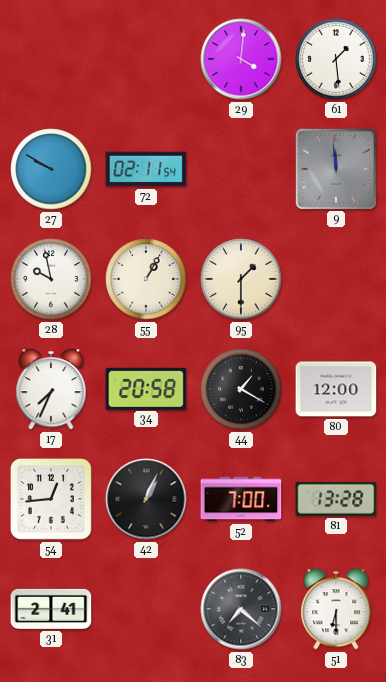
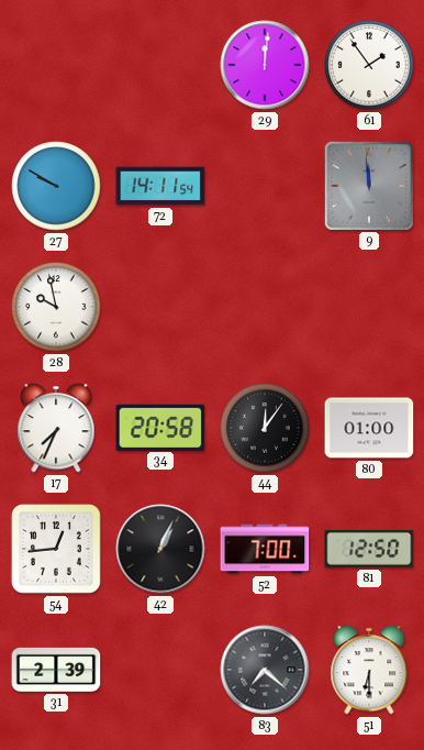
29: 4:01 -> 12:01
61: 1:29 -> 1:54
72: 02:11 -> 14:11
55: 1:05 -> none
95: 1:30 -> none
44: 1:20 -> 12:06
80: 12:00 -> 01:00
81: 13:28 -> 12:50
31: 2:41 -> 2:39
